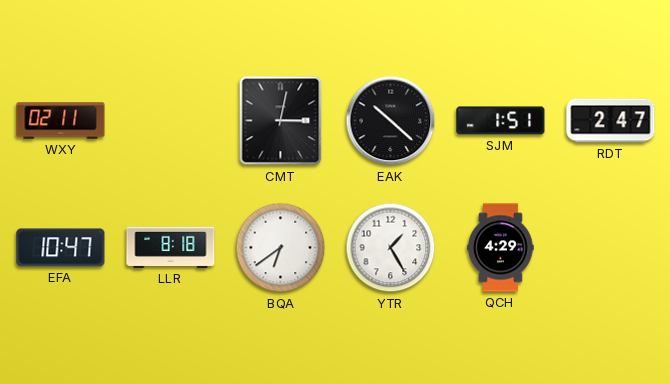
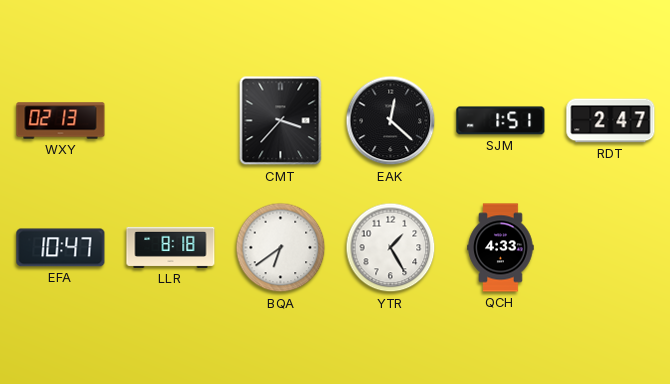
WXY: 02:11 -> 02:13
CMT: 3:02 -> 3:37
EAK: 10:22 -> 12:22
QCH: 4:29 -> 4:33
